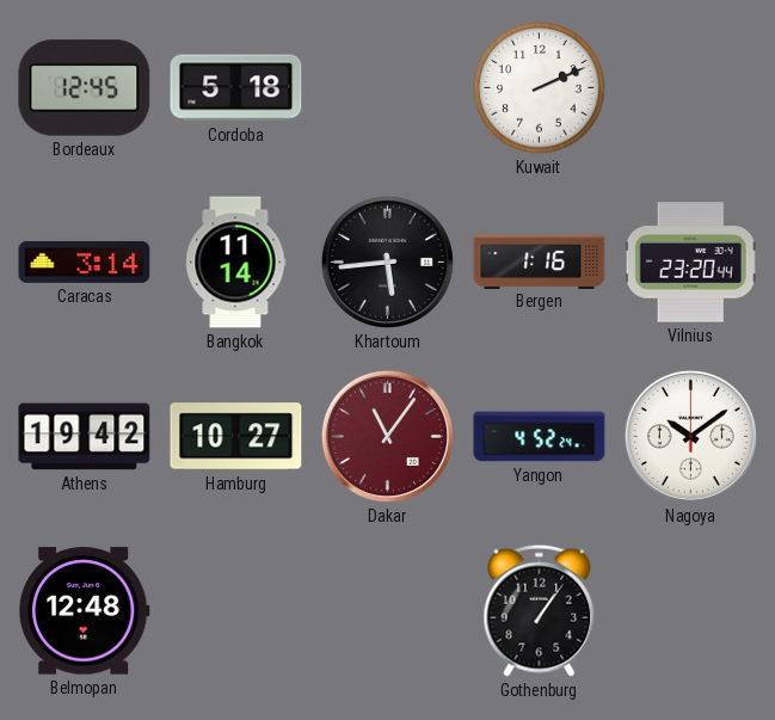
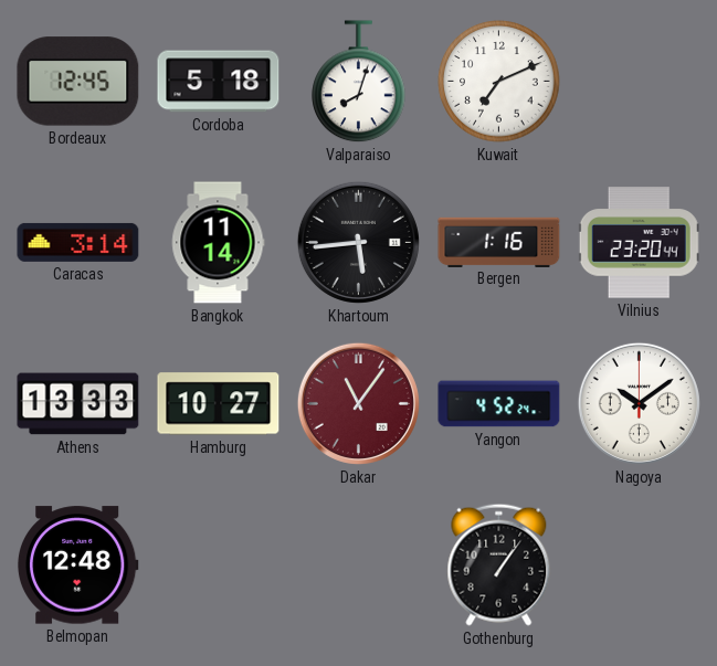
Valparaiso: none -> 8:03
Kuwait: 2:11 -> 7:11
Athens: 19:42 -> 13:33
